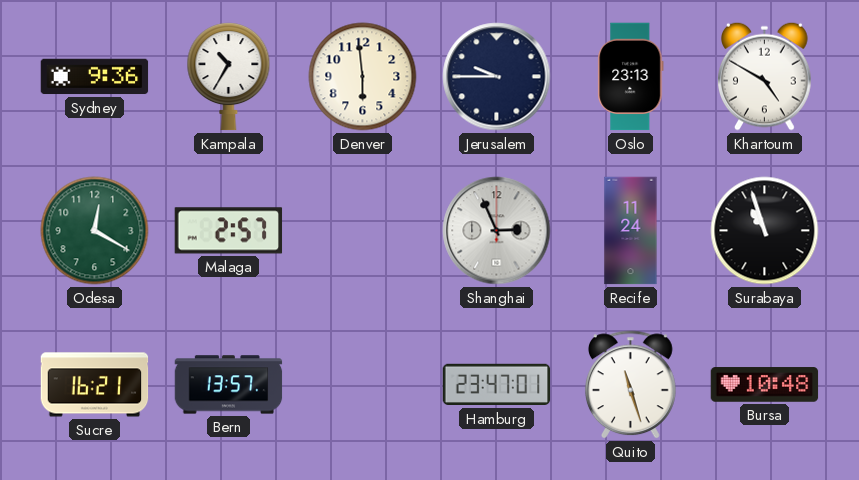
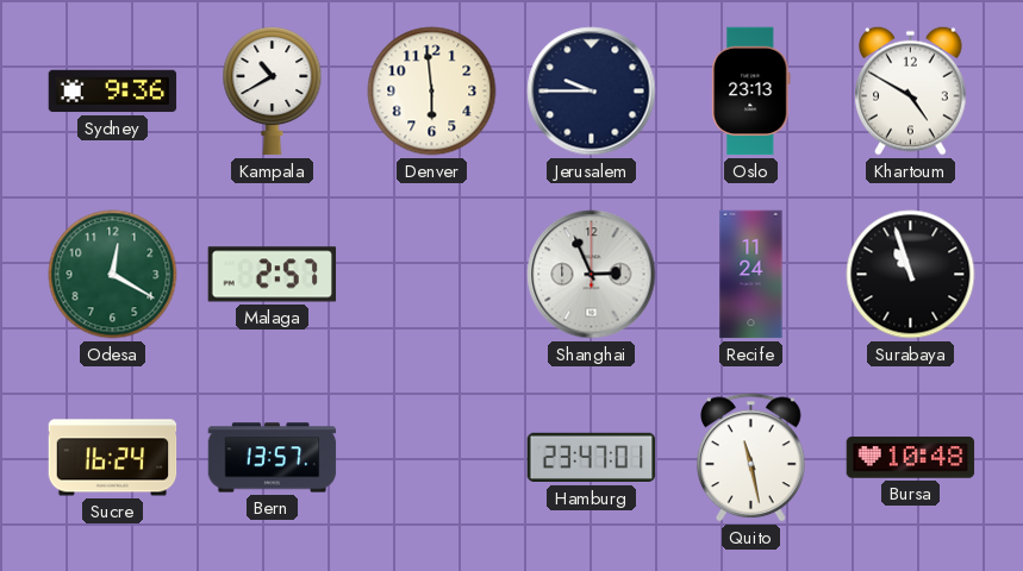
Kampala: 10:35 -> 10:40
Sucre: 16:21 -> 16:24
Quito: 11:27 -> 11:28
